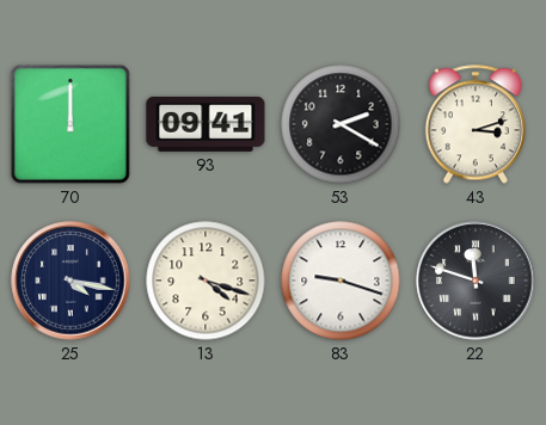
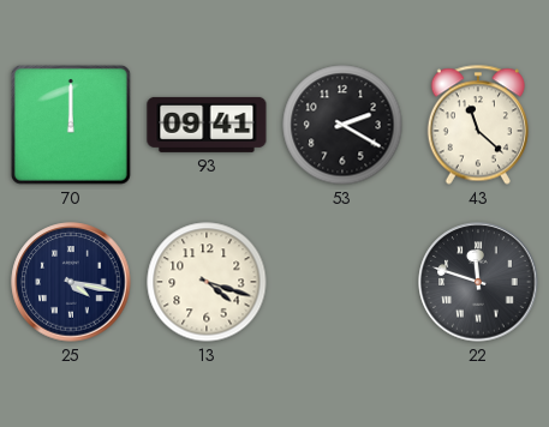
43: 3:12 -> 11:22
83: 9:18 -> none
